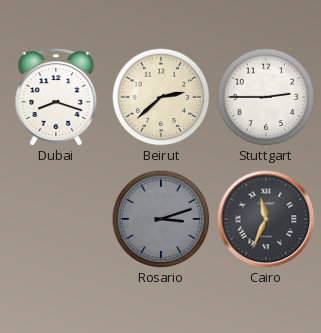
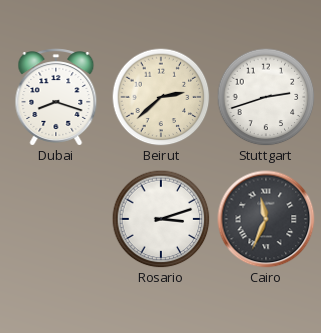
Stuttgart: 2:45 -> 2:42
Rosario dial: grey -> white
